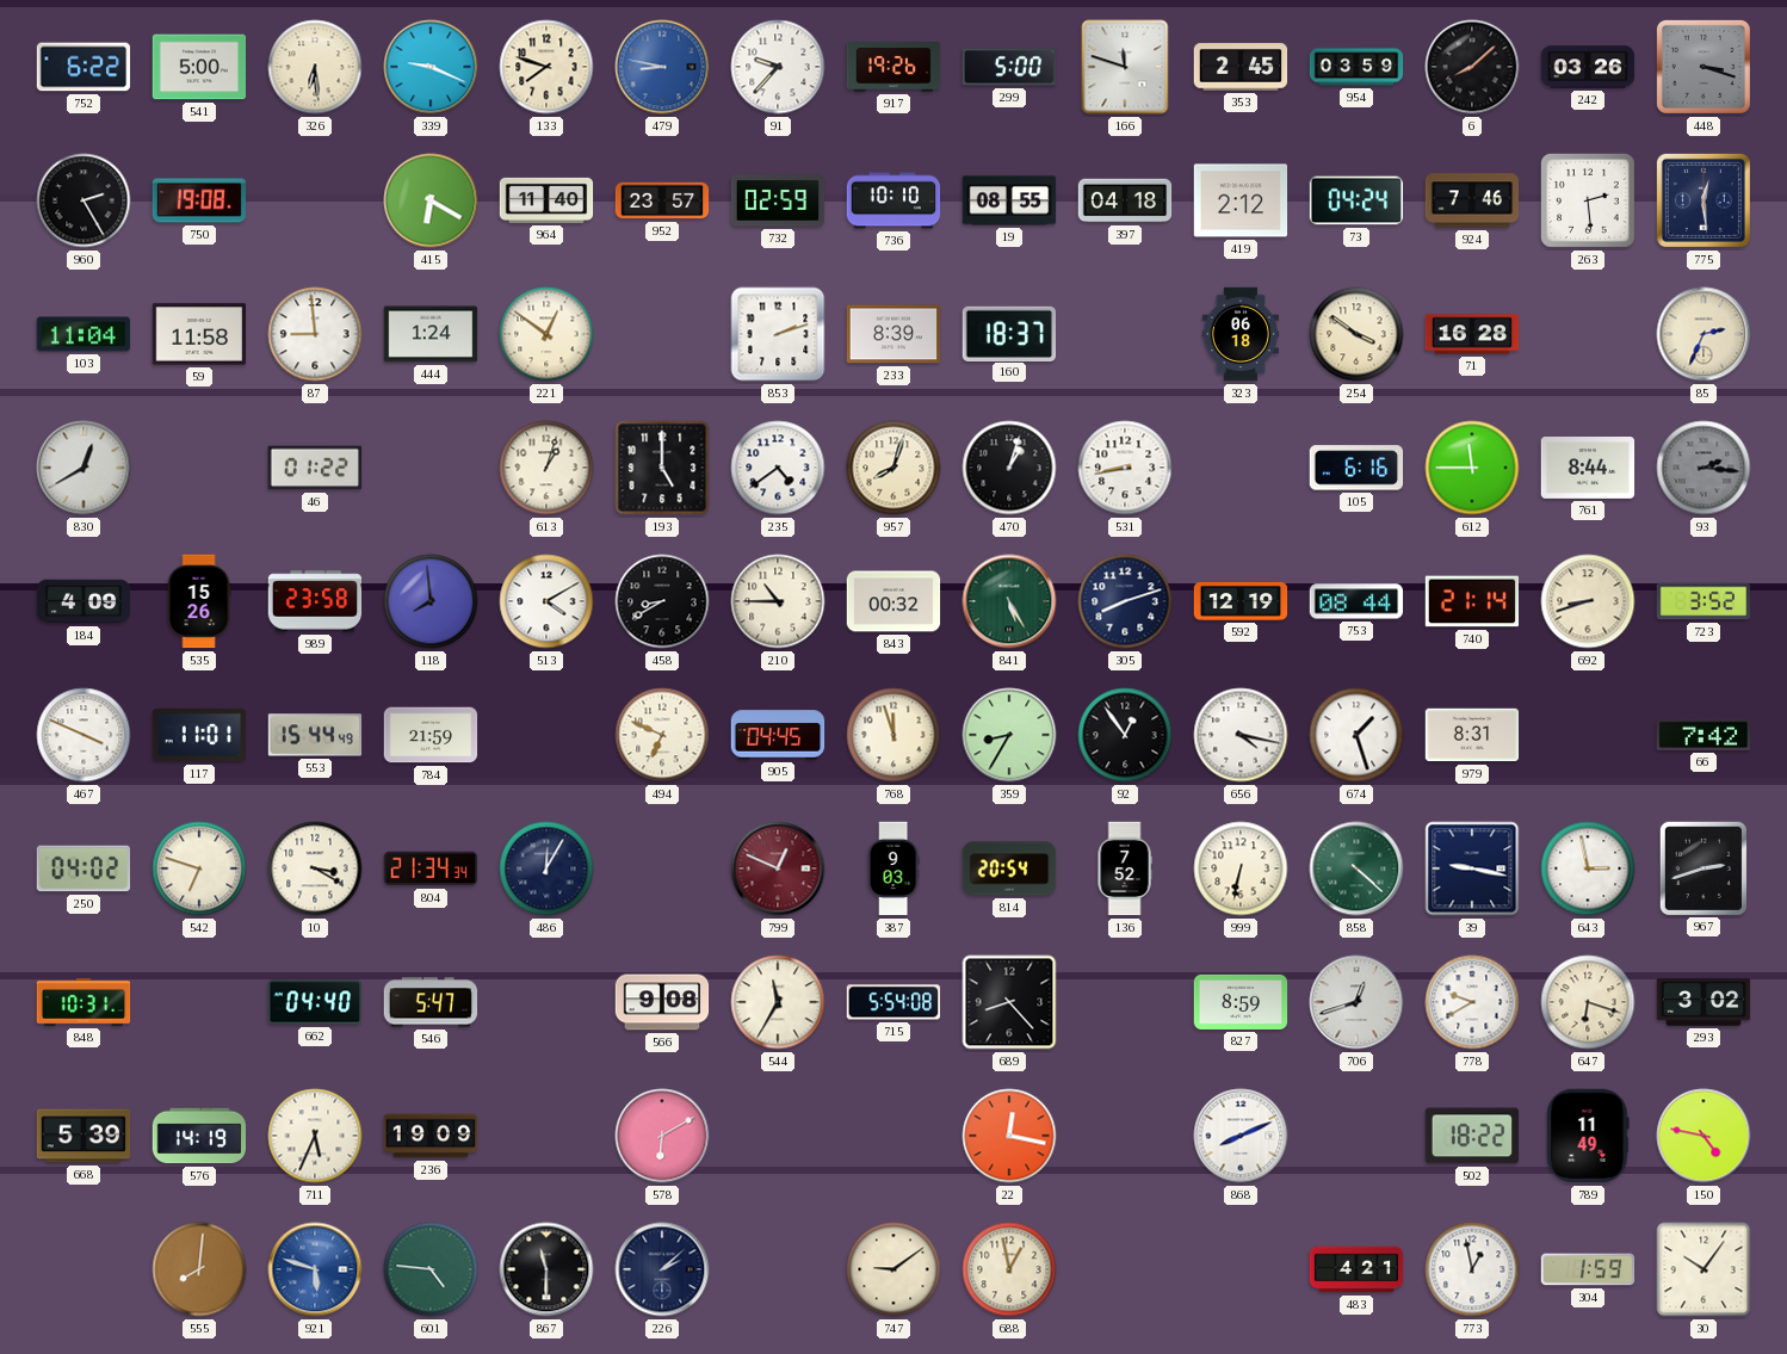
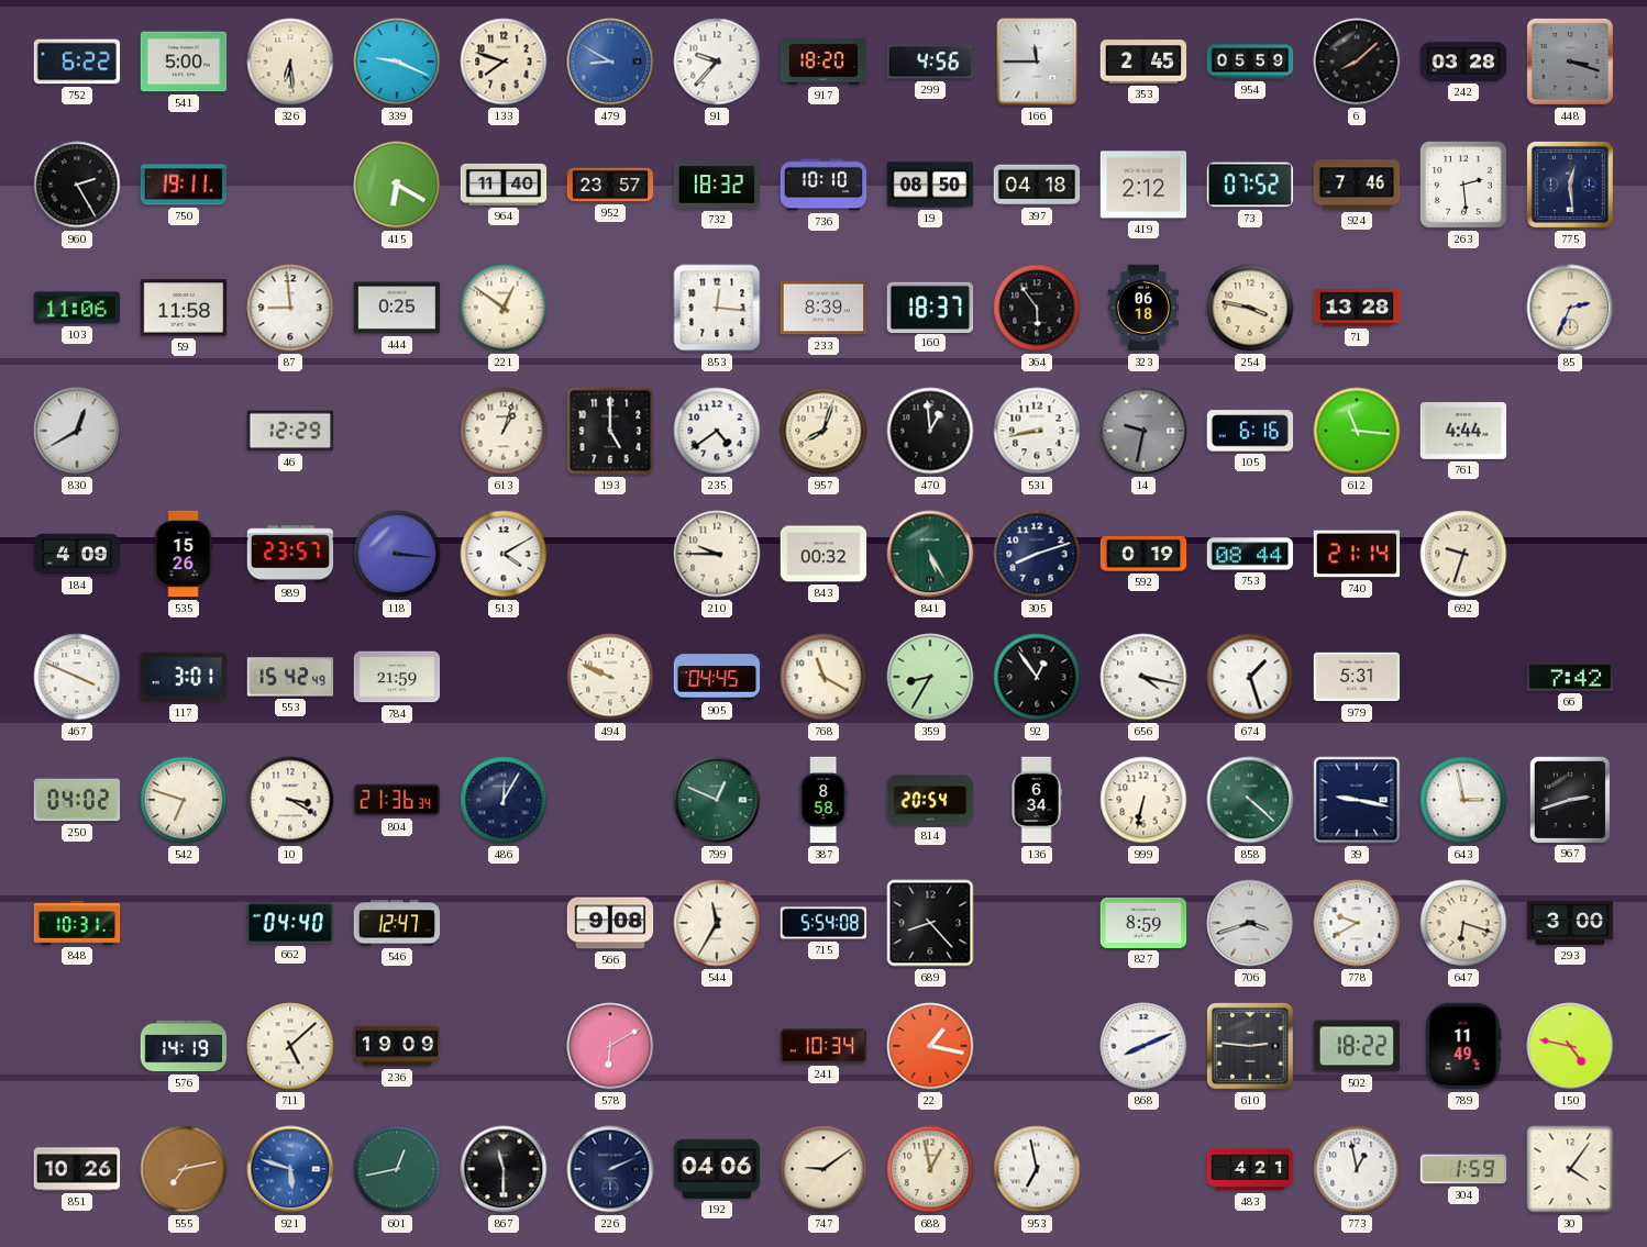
479: 8:47 -> 8:50
917: 19:26 -> 18:20
299: 5:00 -> 4:56
166: 11:48 -> 11:45
954: 03:59 -> 05:59
242: 03:26 -> 03:28
750: 19:08 -> 19:11
732: 02:59 -> 18:32
19: 08:55 -> 08:50
73: 04:24 -> 07:52
103: 11:04 -> 11:06
444: 1:24 -> 0:25
853: 2:12 -> 12:16
364: none -> 5:54
254: 3:51 -> 3:47
71: 16:28 -> 13:28
46: 01:22 -> 12:29
470: 1:03 -> 12:59
14: none -> 9:32
612: 11:45 -> 11:16
761: 8:44 -> 4:44
93: 2:16 -> none
989: 23:58 -> 23:57
118: 7:59 -> 3:16
458: 8:40 -> none
210: 10:45 -> 9:45
592: 12:19 -> 0:19
692: 8:42 -> 9:33
723: 3:52 -> none
117: 11:01 -> 3:01
553: 15:44 -> 15:42
494: 6:49 -> 9:49
768: 11:57 -> 11:20
979: 8:31 -> 5:31
804: 21:34 -> 21:36
799 dial: burgundy -> green
387: 9:03 -> 8:58
136: 7:52 -> 6:34
546: 5:47 -> 12:47
706: 12:42 -> 3:42
293: 3:02 -> 3:00
668: 5:39 -> none
711: 5:34 -> 5:08
241: none -> 10:34
22: 12:17 -> 1:17
610: none -> 2:46
851: none -> 10:26
555: 8:01 -> 7:13
601: 4:46 -> 12:43
226: 2:08 -> 2:11
192: none -> 04:06
953: none -> 6:58
30: 10:06 -> 4:06
